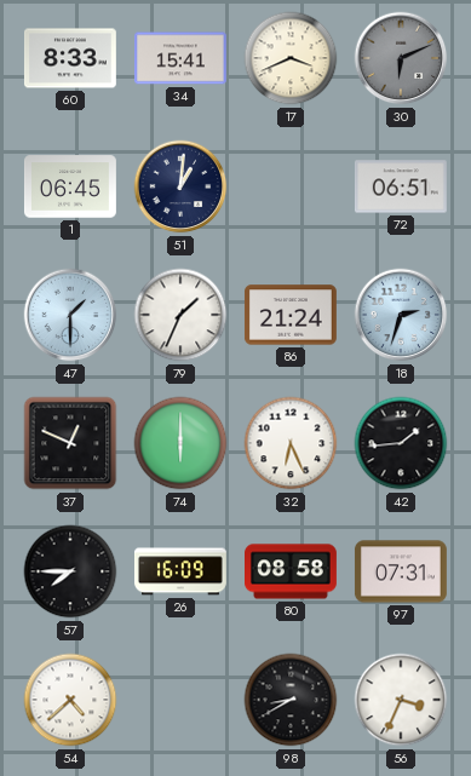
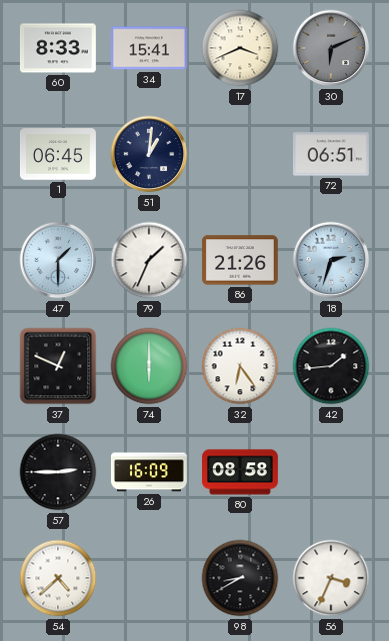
86: 21:24 -> 21:26
32: 6:26 -> 6:24
57: 7:45 -> 2:45
97: 07:31 -> none
